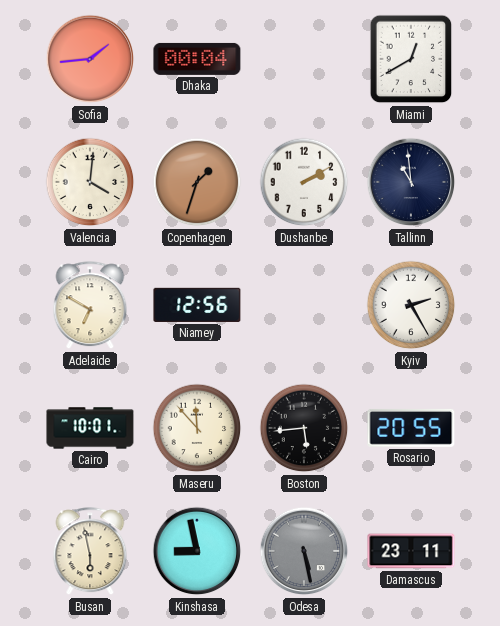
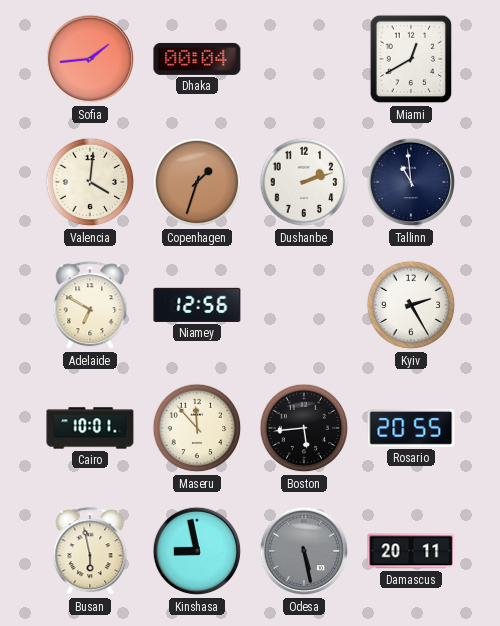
Dushanbe: 2:10 -> 2:12
Damascus: 23:11 -> 20:11
